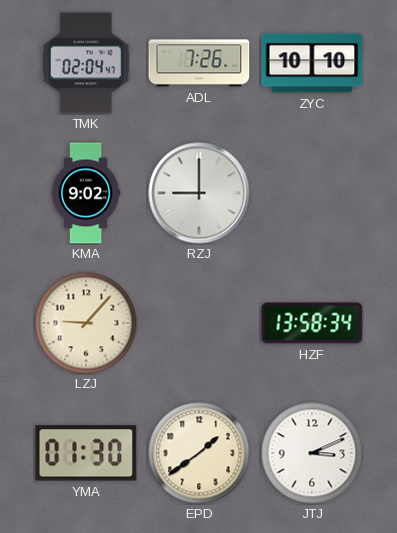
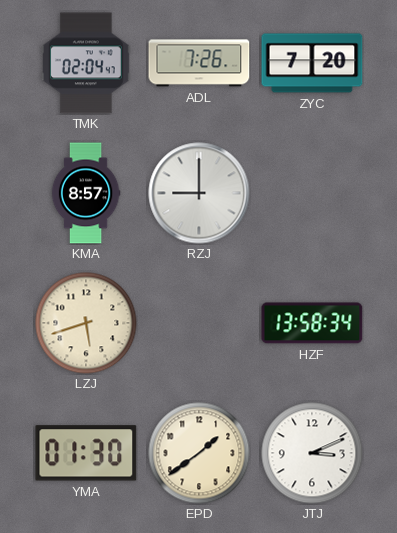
ZYC: 10:10 -> 7:20
KMA: 9:02 -> 8:57
LZJ: 9:07 -> 5:42
